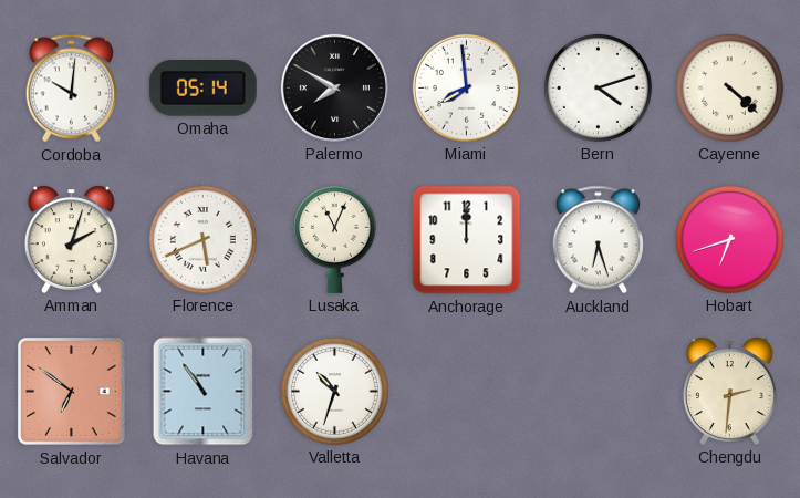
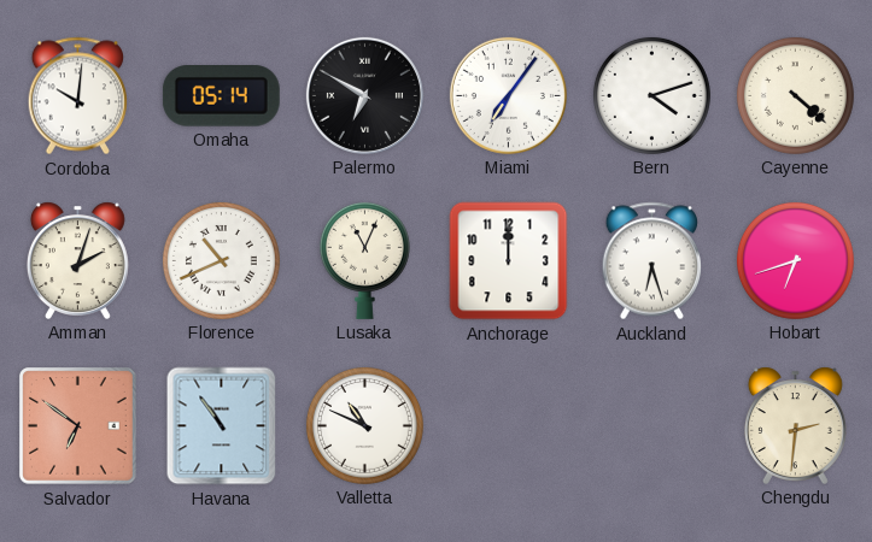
Palermo: 7:50 -> 6:50
Miami: 7:59 -> 7:06
Florence: 5:41 -> 10:41
Valletta: 10:33 -> 10:49
